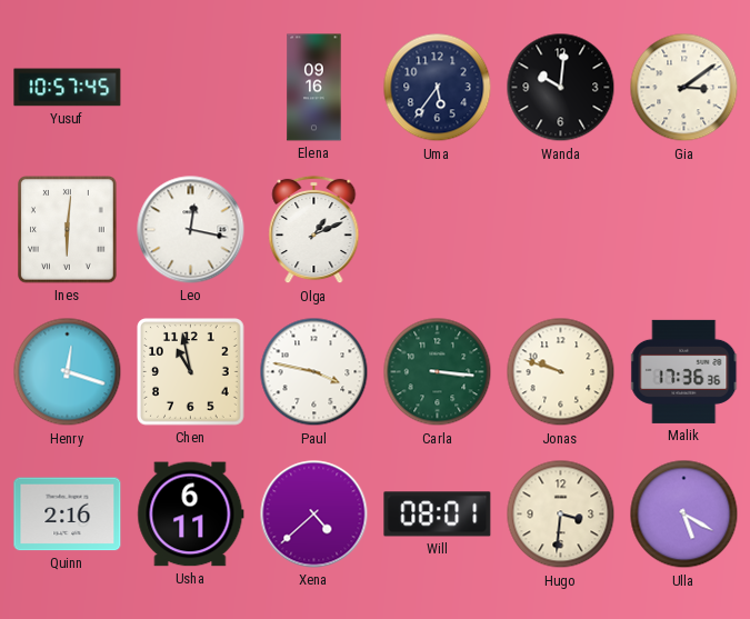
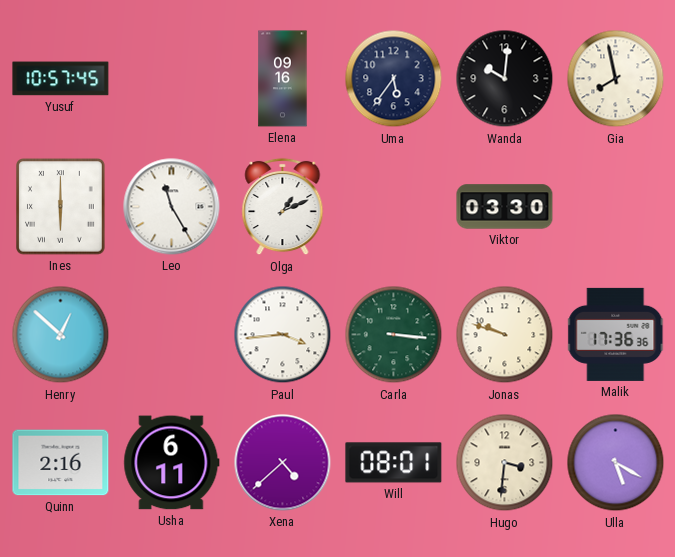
Gia: 3:09 -> 7:58
Ines: 6:01 -> 6:00
Leo: 12:17 -> 11:25
Viktor: none -> 03:30
Henry: 12:18 -> 12:52
Chen: 10:58 -> none
Paul: 3:47 -> 3:44
